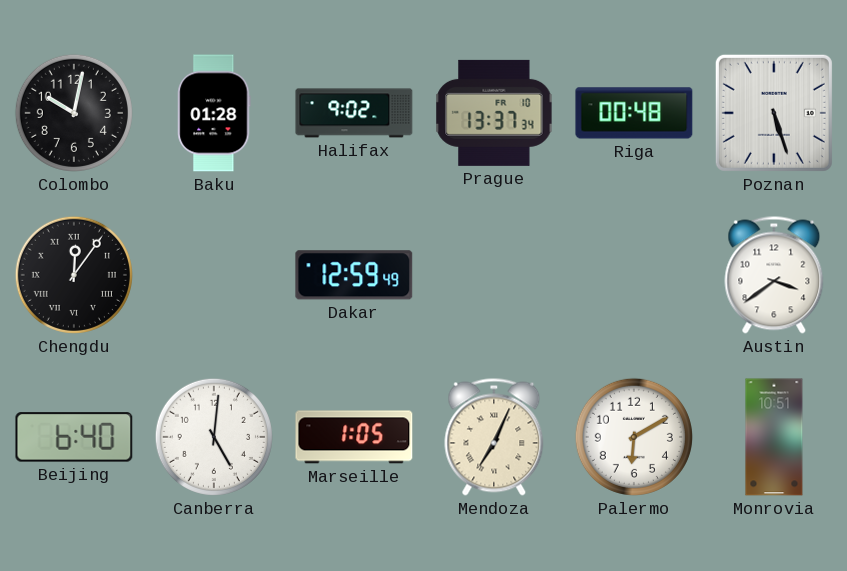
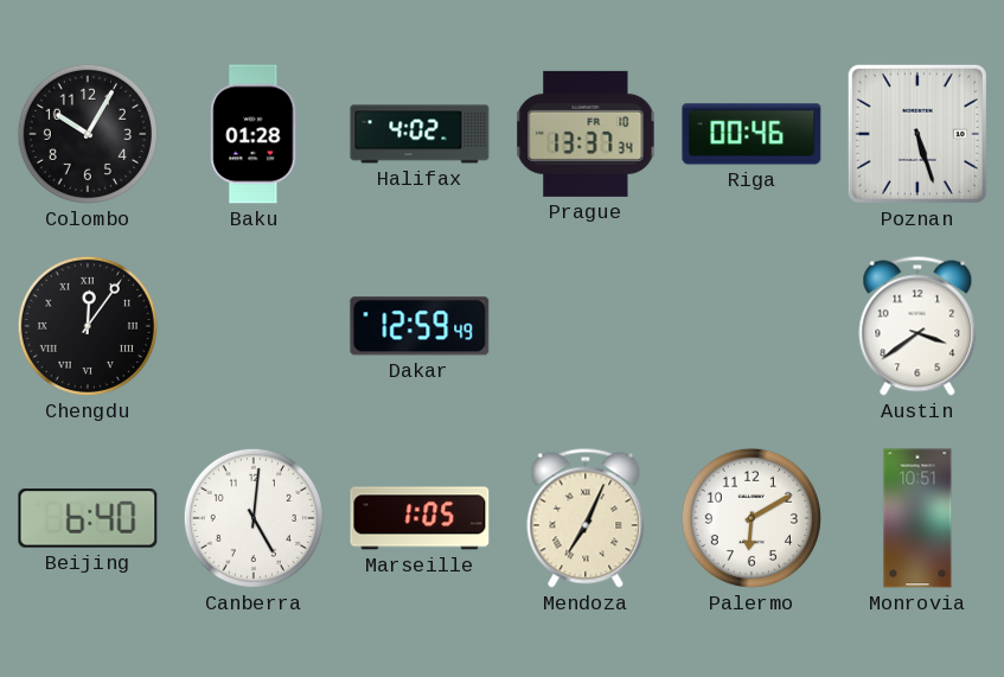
Colombo: 10:02 -> 10:05
Halifax: 9:02 -> 4:02
Riga: 00:48 -> 00:46
